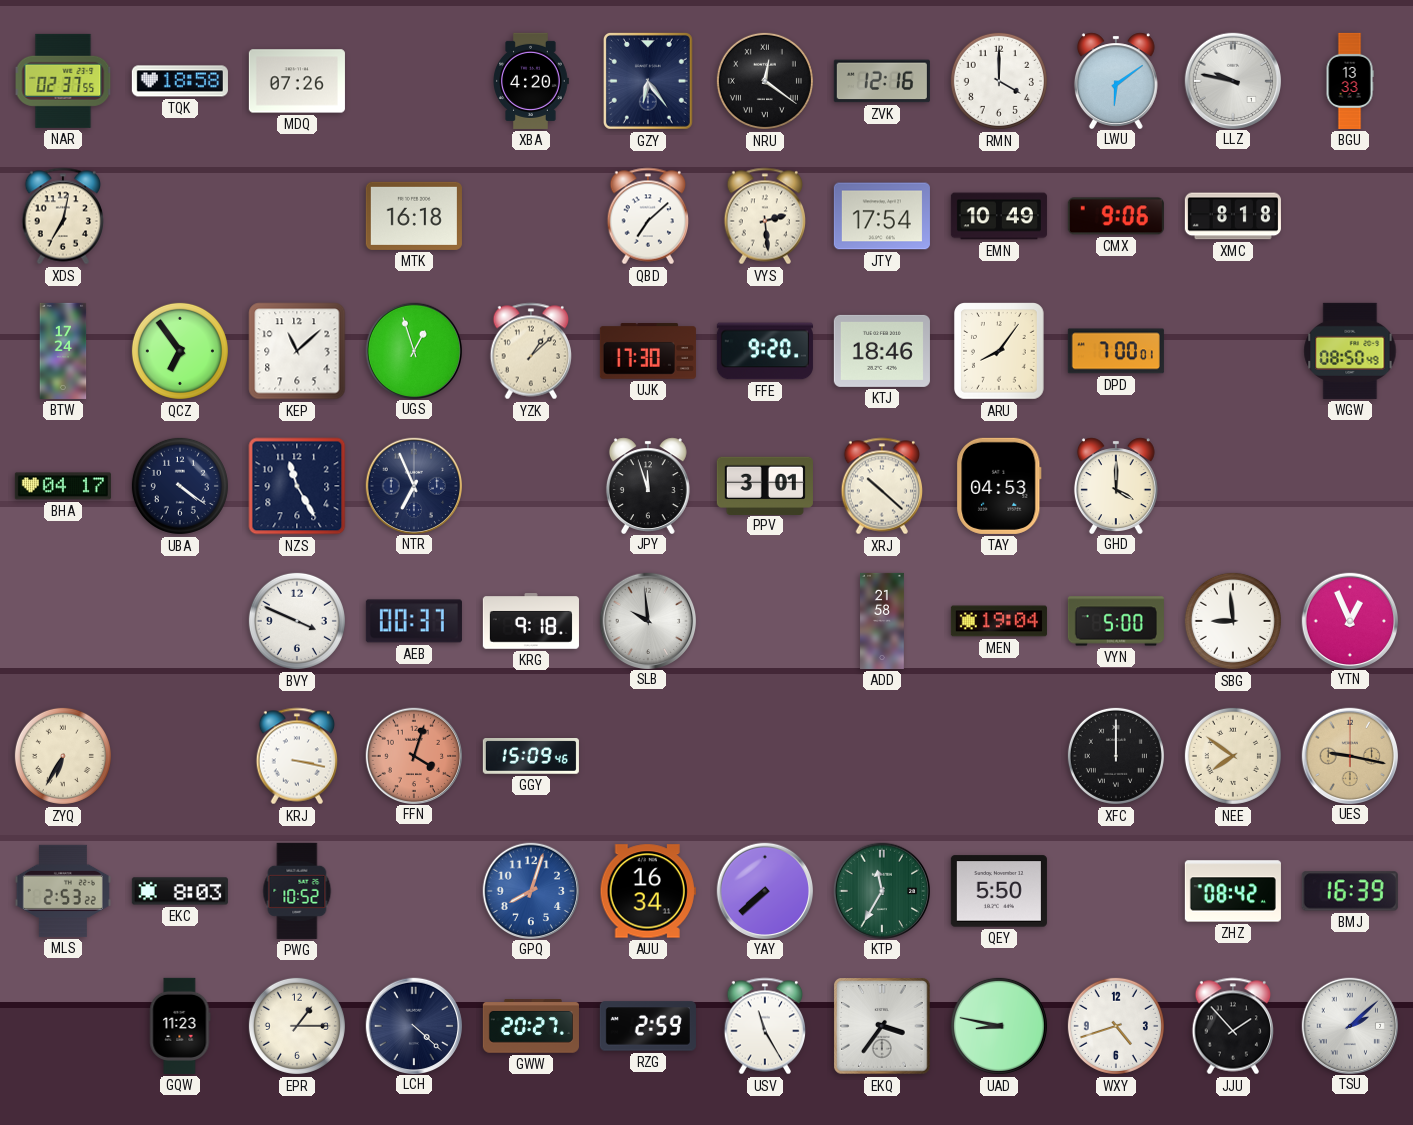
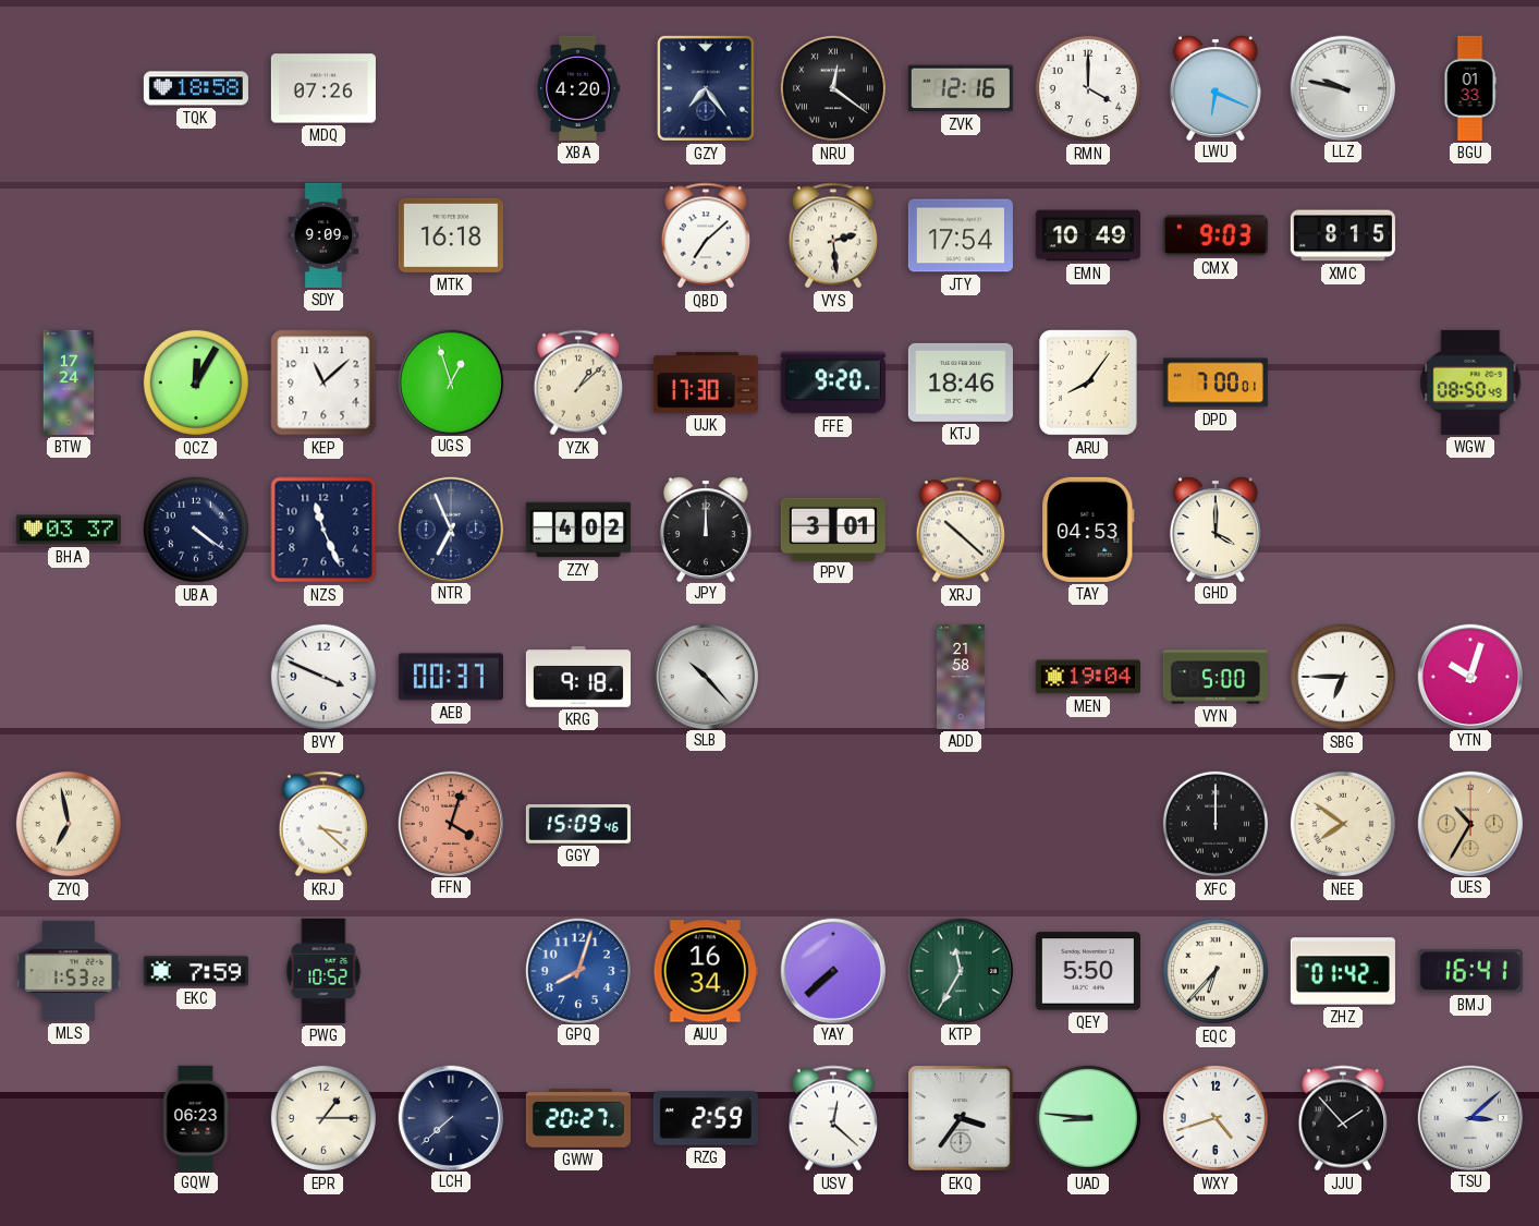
NAR: 02:37 -> none
GZY: 6:24 -> 7:24
LWU: 6:09 -> 6:19
BGU: 13:33 -> 01:33
XDS: 7:02 -> none
SDY: none -> 9:09
CMX: 9:06 -> 9:03
XMC: 8:18 -> 8:15
QCZ: 6:54 -> 12:05
BHA: 04:17 -> 03:37
NZS: 11:25 -> 11:26
ZZY: none -> 4:02
JPY: 11:57 -> 12:00
SLB: 9:59 -> 10:23
SBG: 8:59 -> 6:45
YTN: 12:56 -> 10:03
ZYQ: 6:35 -> 6:58
KRJ: 3:17 -> 3:22
UES: 9:17 -> 10:35
MLS: 2:53 -> 1:53
EKC: 8:03 -> 7:59
EQC: none -> 6:37
ZHZ: 08:42 -> 01:42
BMJ: 16:39 -> 16:41
GQW: 11:23 -> 06:23
LCH: 4:22 -> 7:38
USV: 11:25 -> 12:22
UAD: 8:47 -> 8:46
TSU: 2:08 -> 3:08
